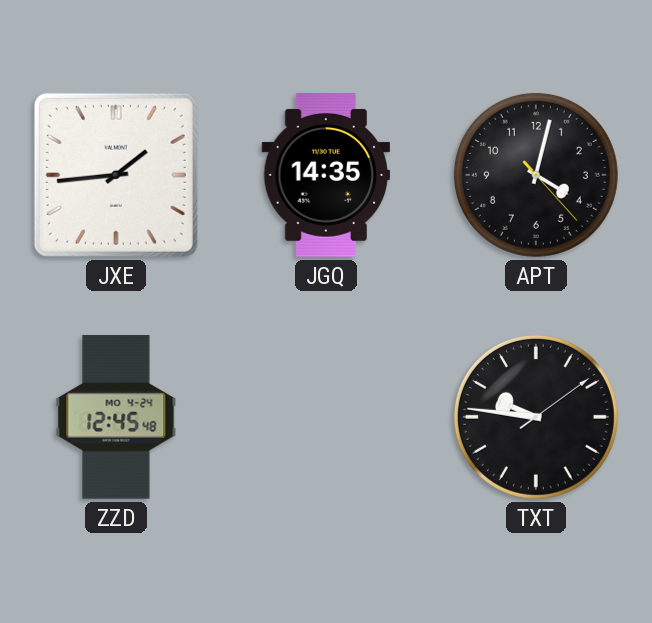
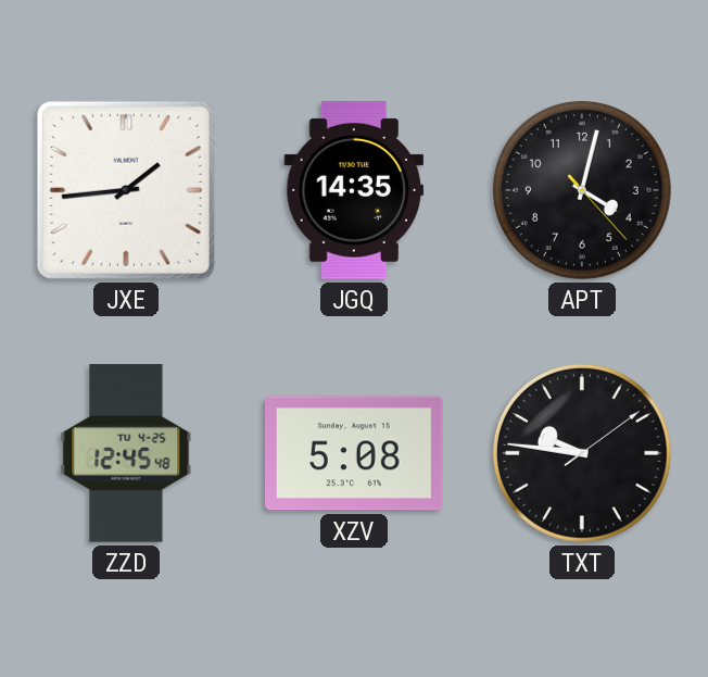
ZZD date: MO 4-24 -> TU 4-25
XZV: none -> 5:08
